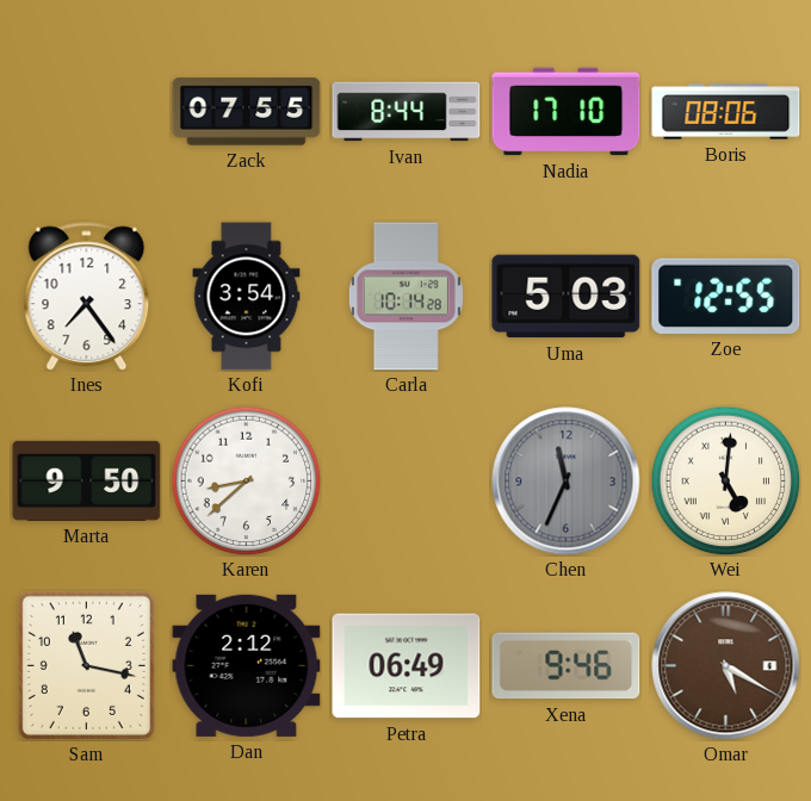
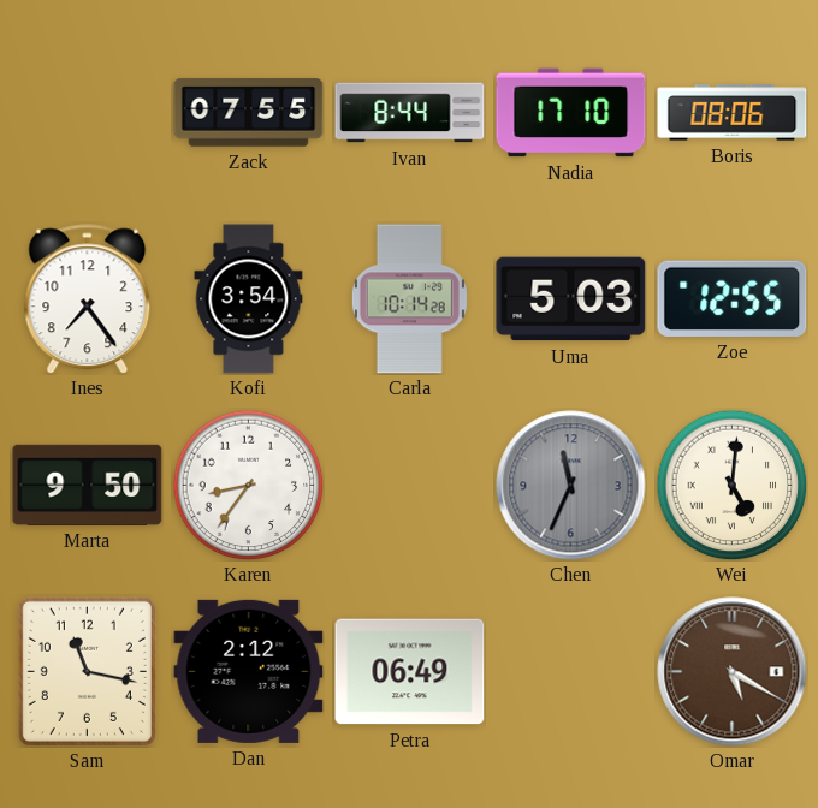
Karen: 8:38 -> 8:36
Xena: 9:46 -> none
